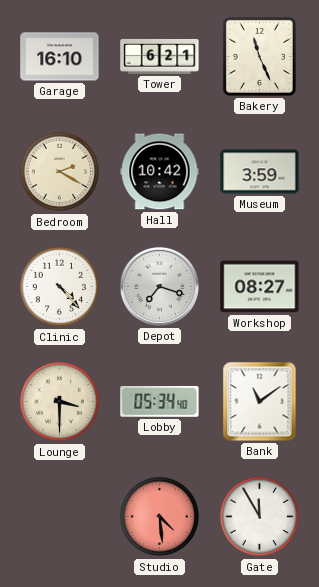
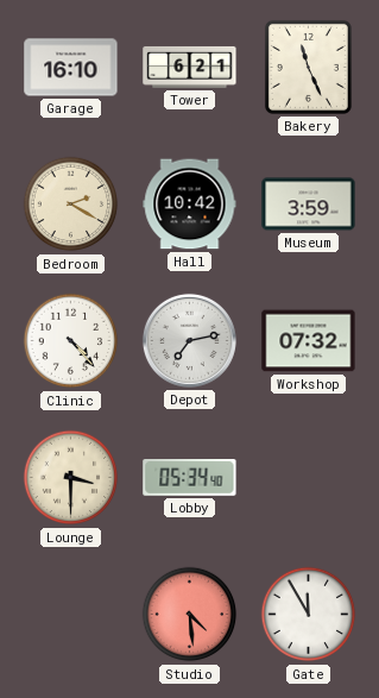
Depot: 7:18 -> 7:13
Workshop: 08:27 -> 07:32
Bank: 11:09 -> none
